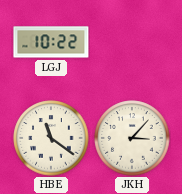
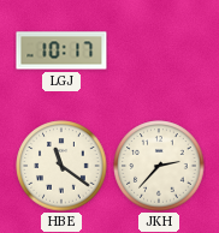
LGJ: 10:22 -> 10:17
JKH: 3:07 -> 2:37
